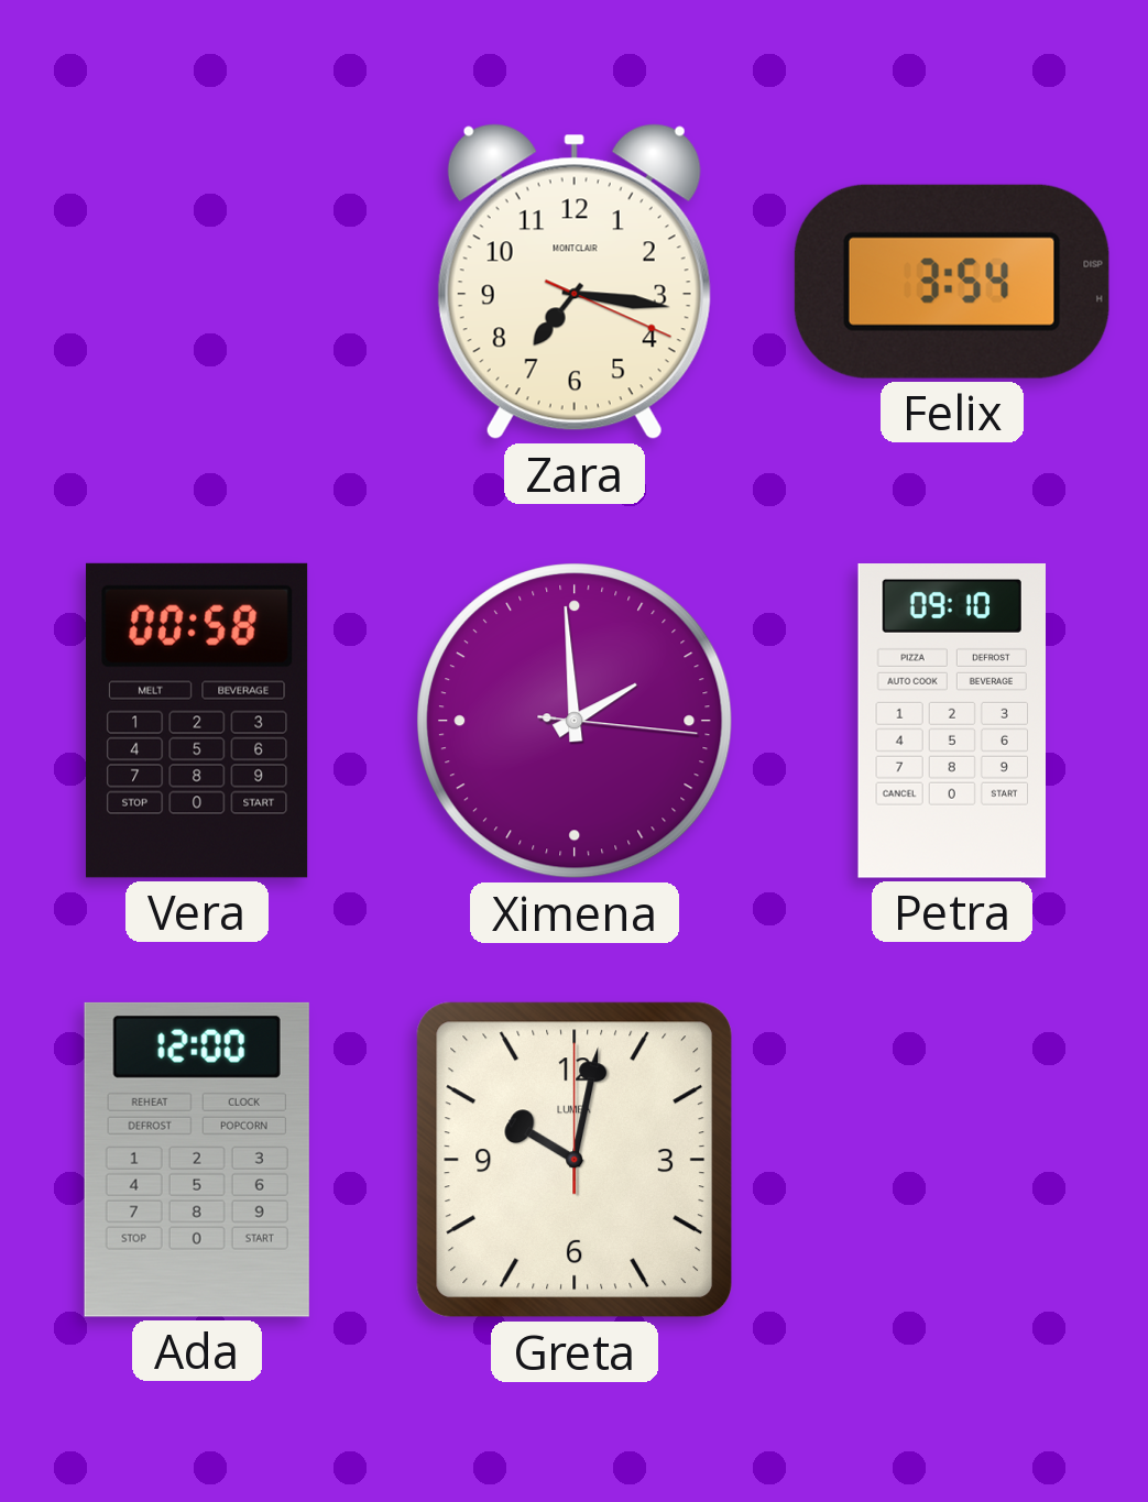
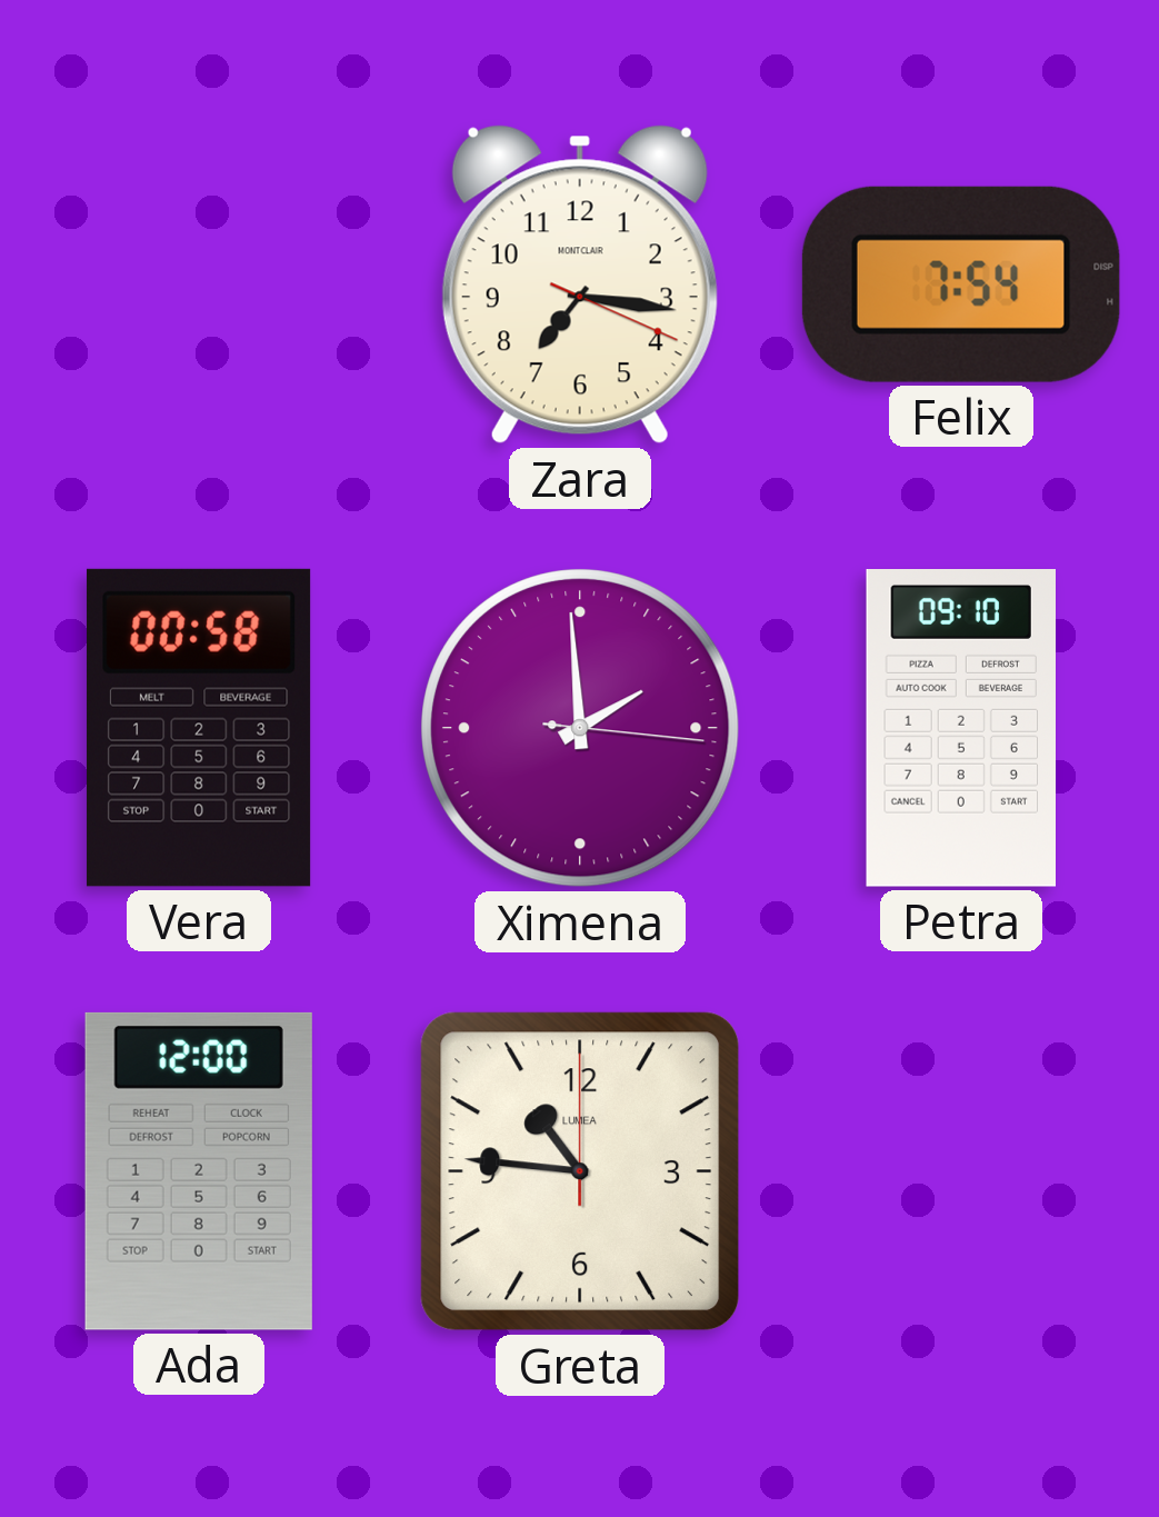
Felix: 3:54 -> 7:54
Greta: 10:02 -> 10:46
